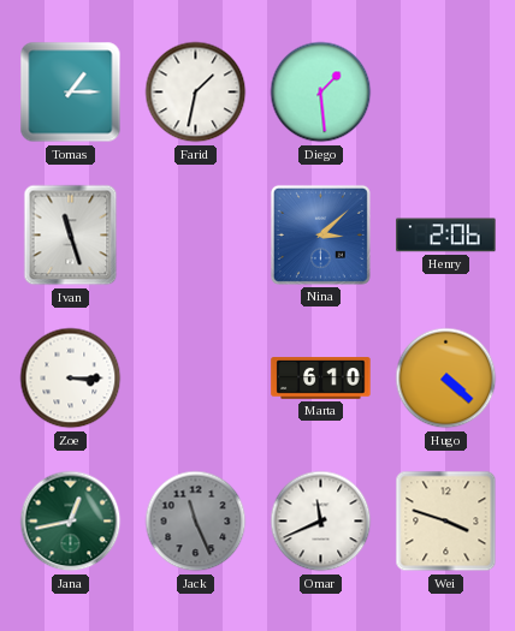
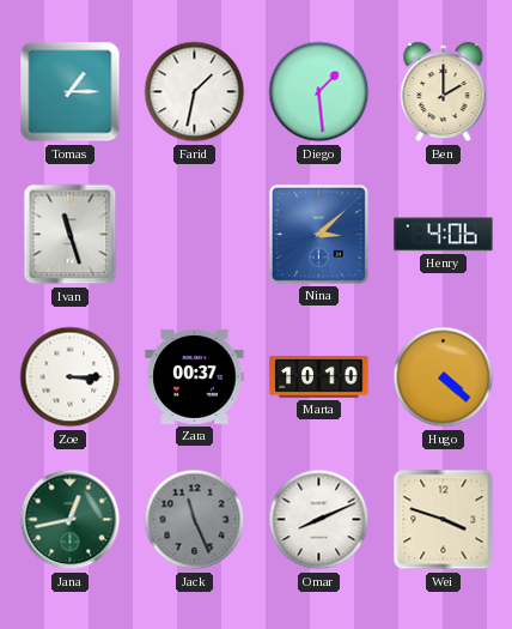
Ben: none -> 2:00
Henry: 2:06 -> 4:06
Zara: none -> 00:37
Marta: 6:10 -> 10:10
Omar: 11:41 -> 8:11
